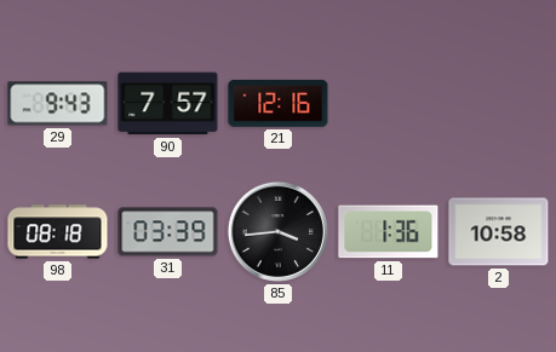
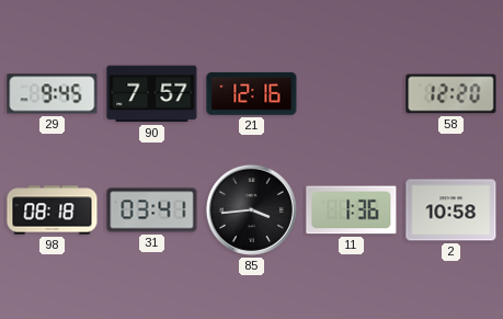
29: 9:43 -> 9:45
58: none -> 12:20
31: 03:39 -> 03:41
